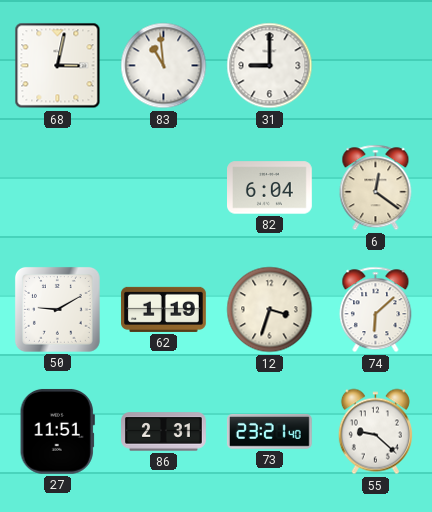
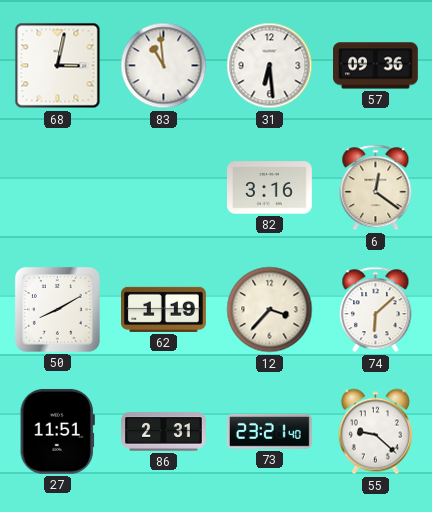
31: 9:00 -> 6:29
57: none -> 09:36
82: 6:04 -> 3:16
50: 9:10 -> 8:10
12: 3:33 -> 3:37
